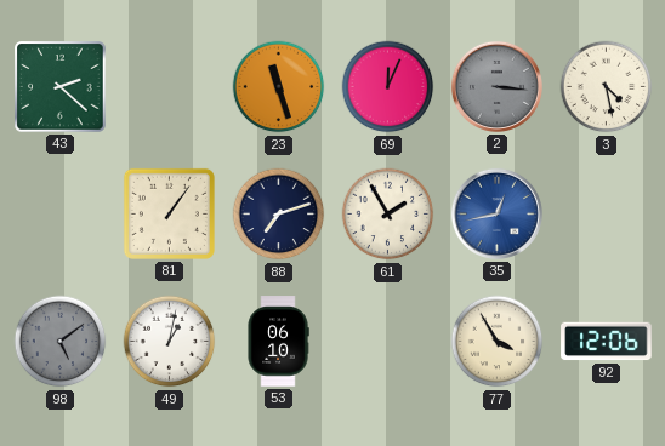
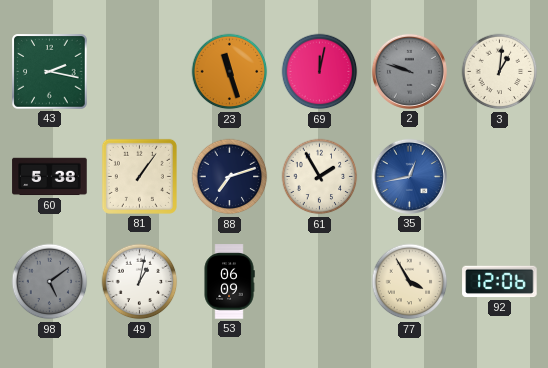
43: 2:22 -> 2:17
69: 12:04 -> 12:02
2: 3:16 -> 9:48
3: 4:28 -> 1:01
60: none -> 5:38
53: 06:10 -> 06:09
